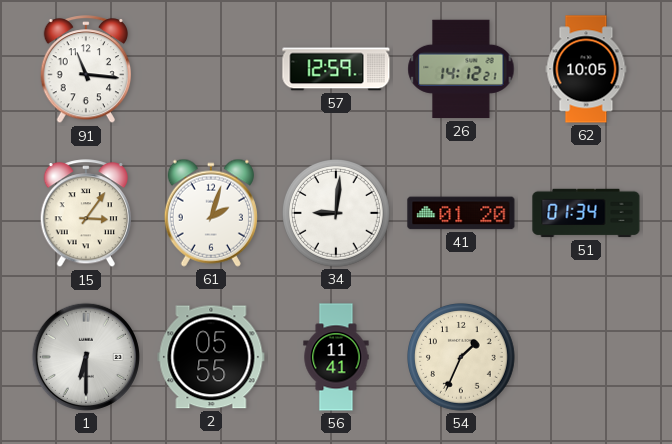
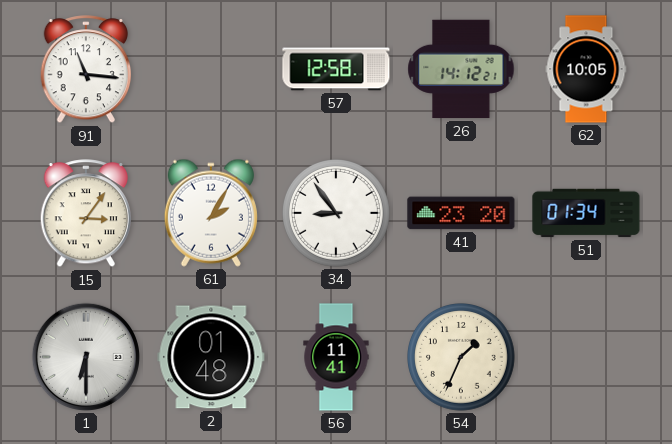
57: 12:59 -> 12:58
61: 2:03 -> 2:05
34: 9:01 -> 8:54
41: 01:20 -> 23:20
2: 05:55 -> 01:48
